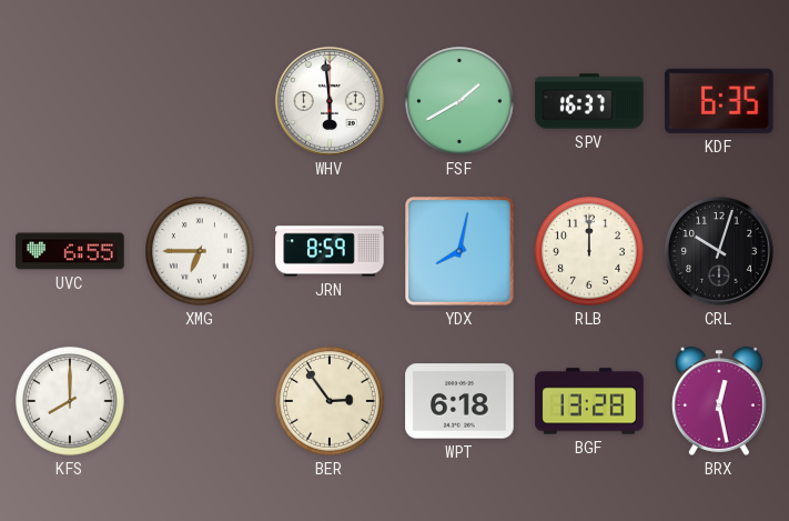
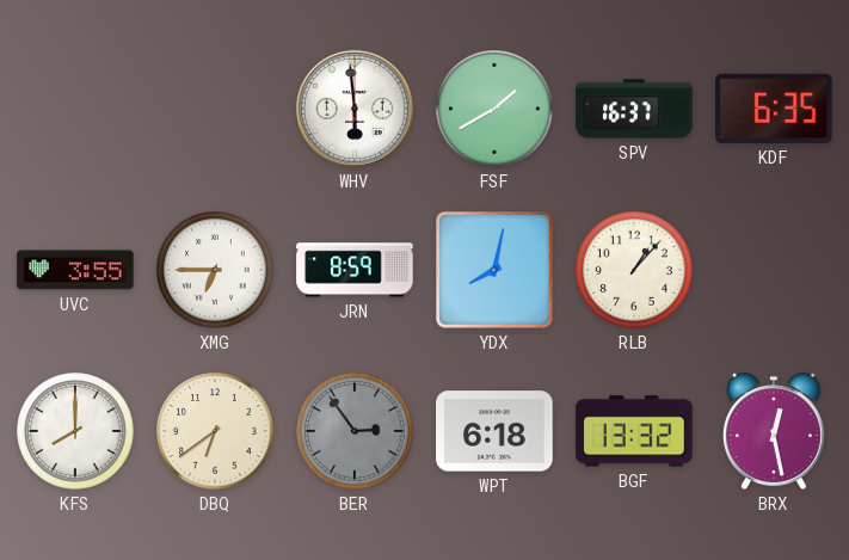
UVC: 6:55 -> 3:55
RLB: 12:00 -> 1:07
CRL: 10:03 -> none
DBQ: none -> 6:39
BER dial: cream -> grey
BGF: 13:28 -> 13:32
